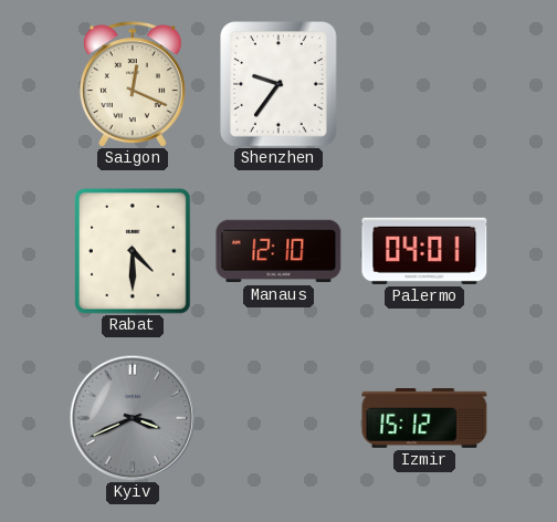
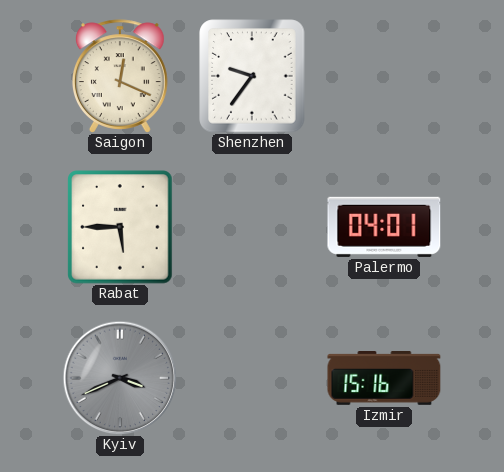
Rabat: 4:30 -> 5:45
Manaus: 12:10 -> none
Izmir: 15:12 -> 15:16
